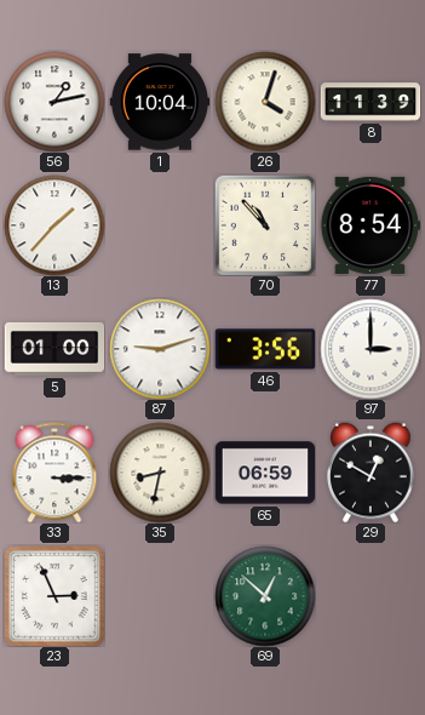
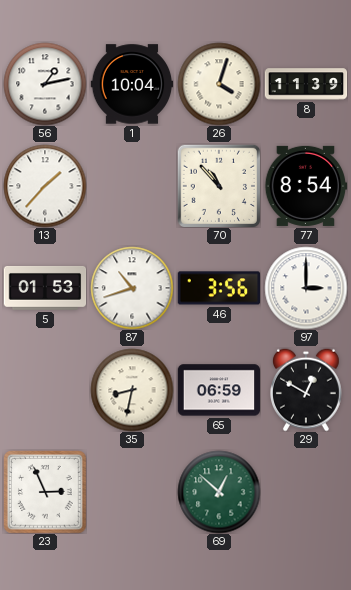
5: 01:00 -> 01:53
87: 9:12 -> 10:42
33: 3:15 -> none
